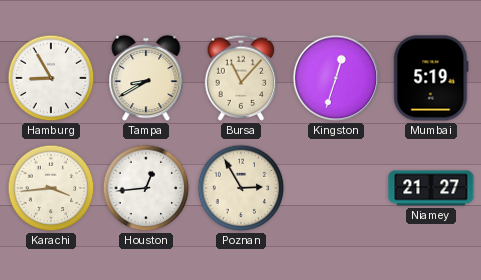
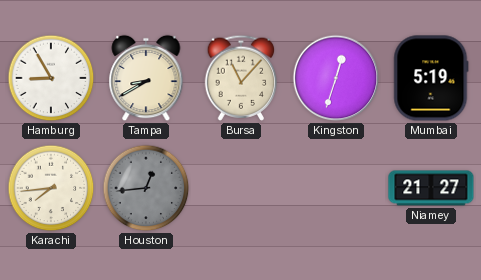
Karachi: 3:44 -> 7:44
Houston dial: white -> grey
Poznan: 2:55 -> none
